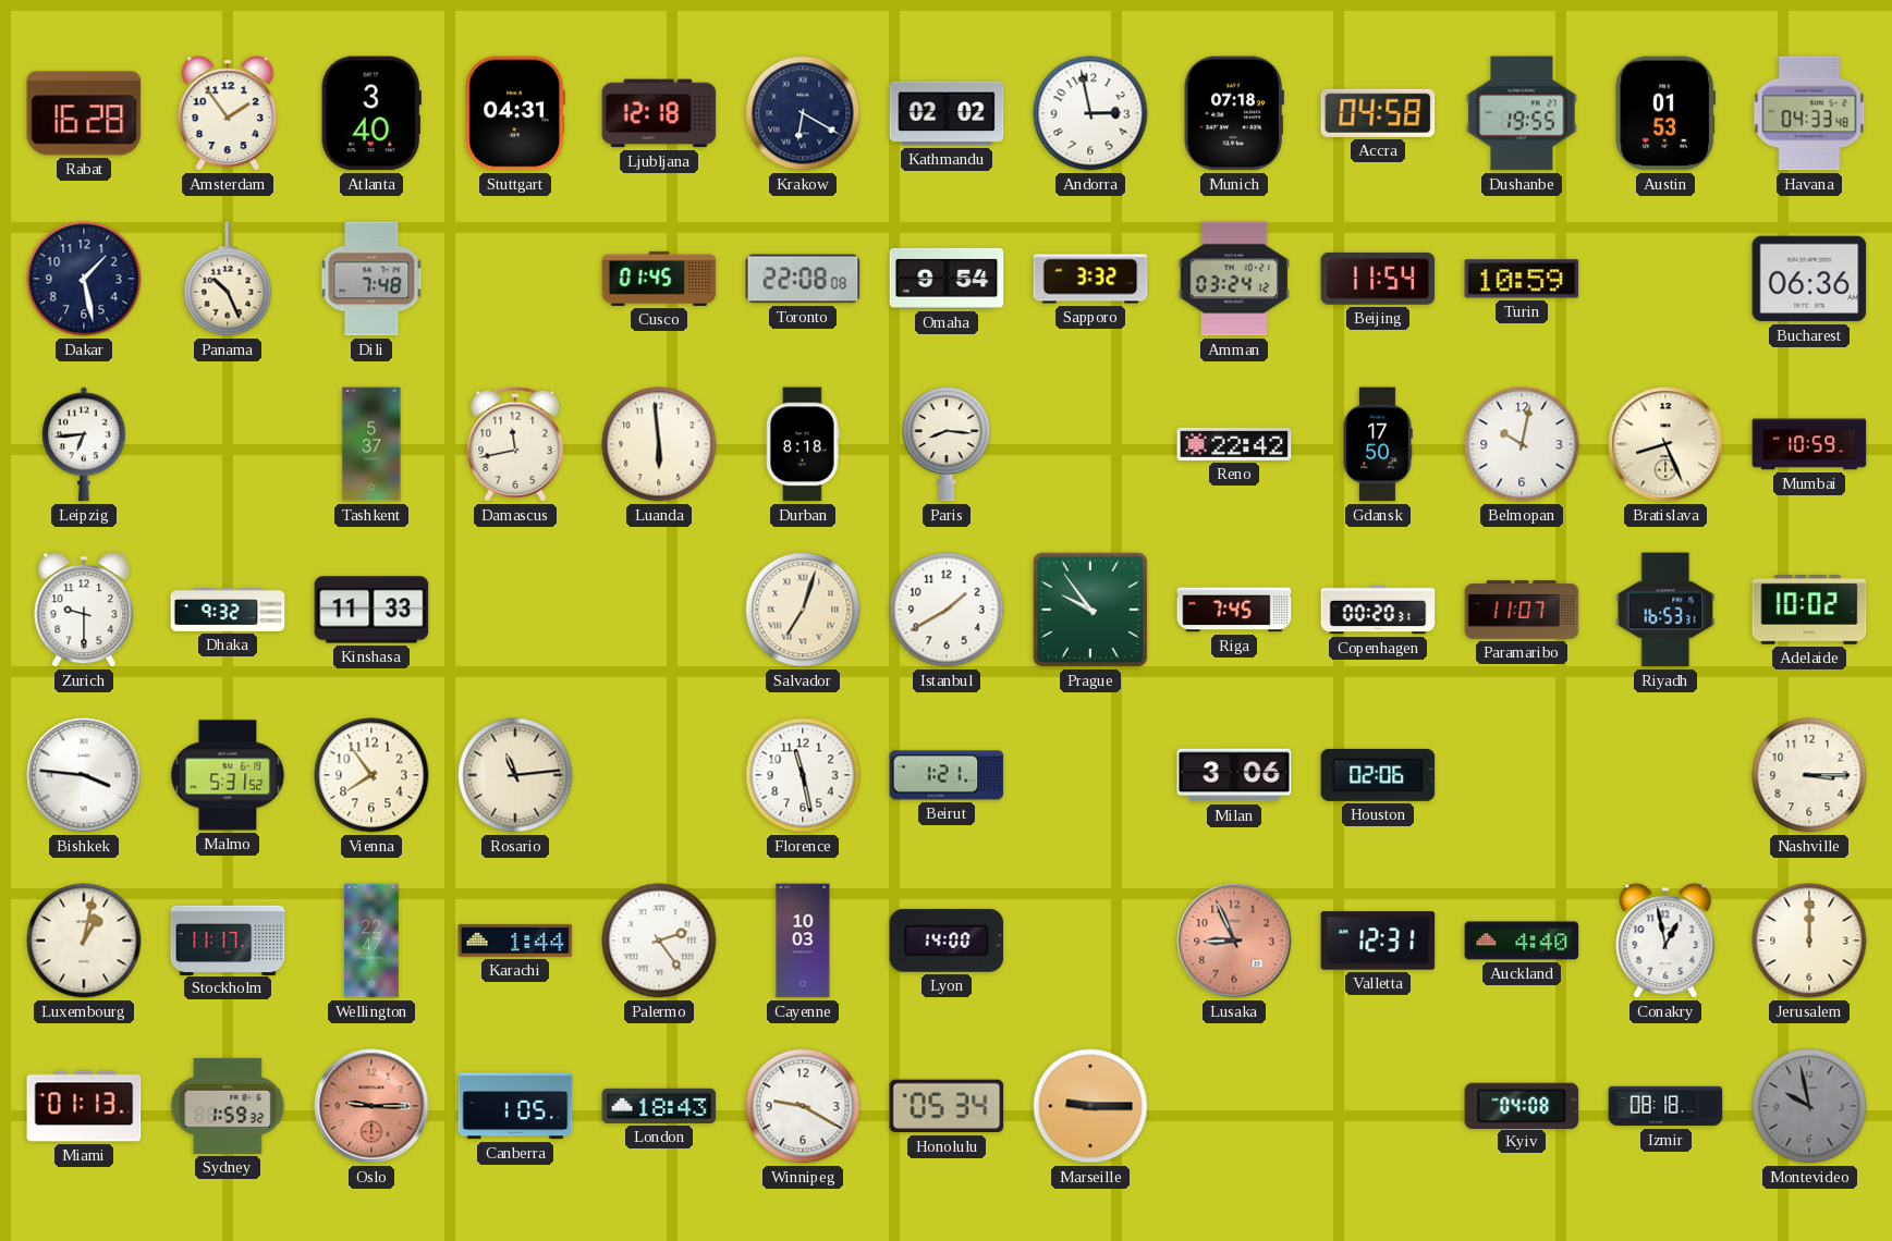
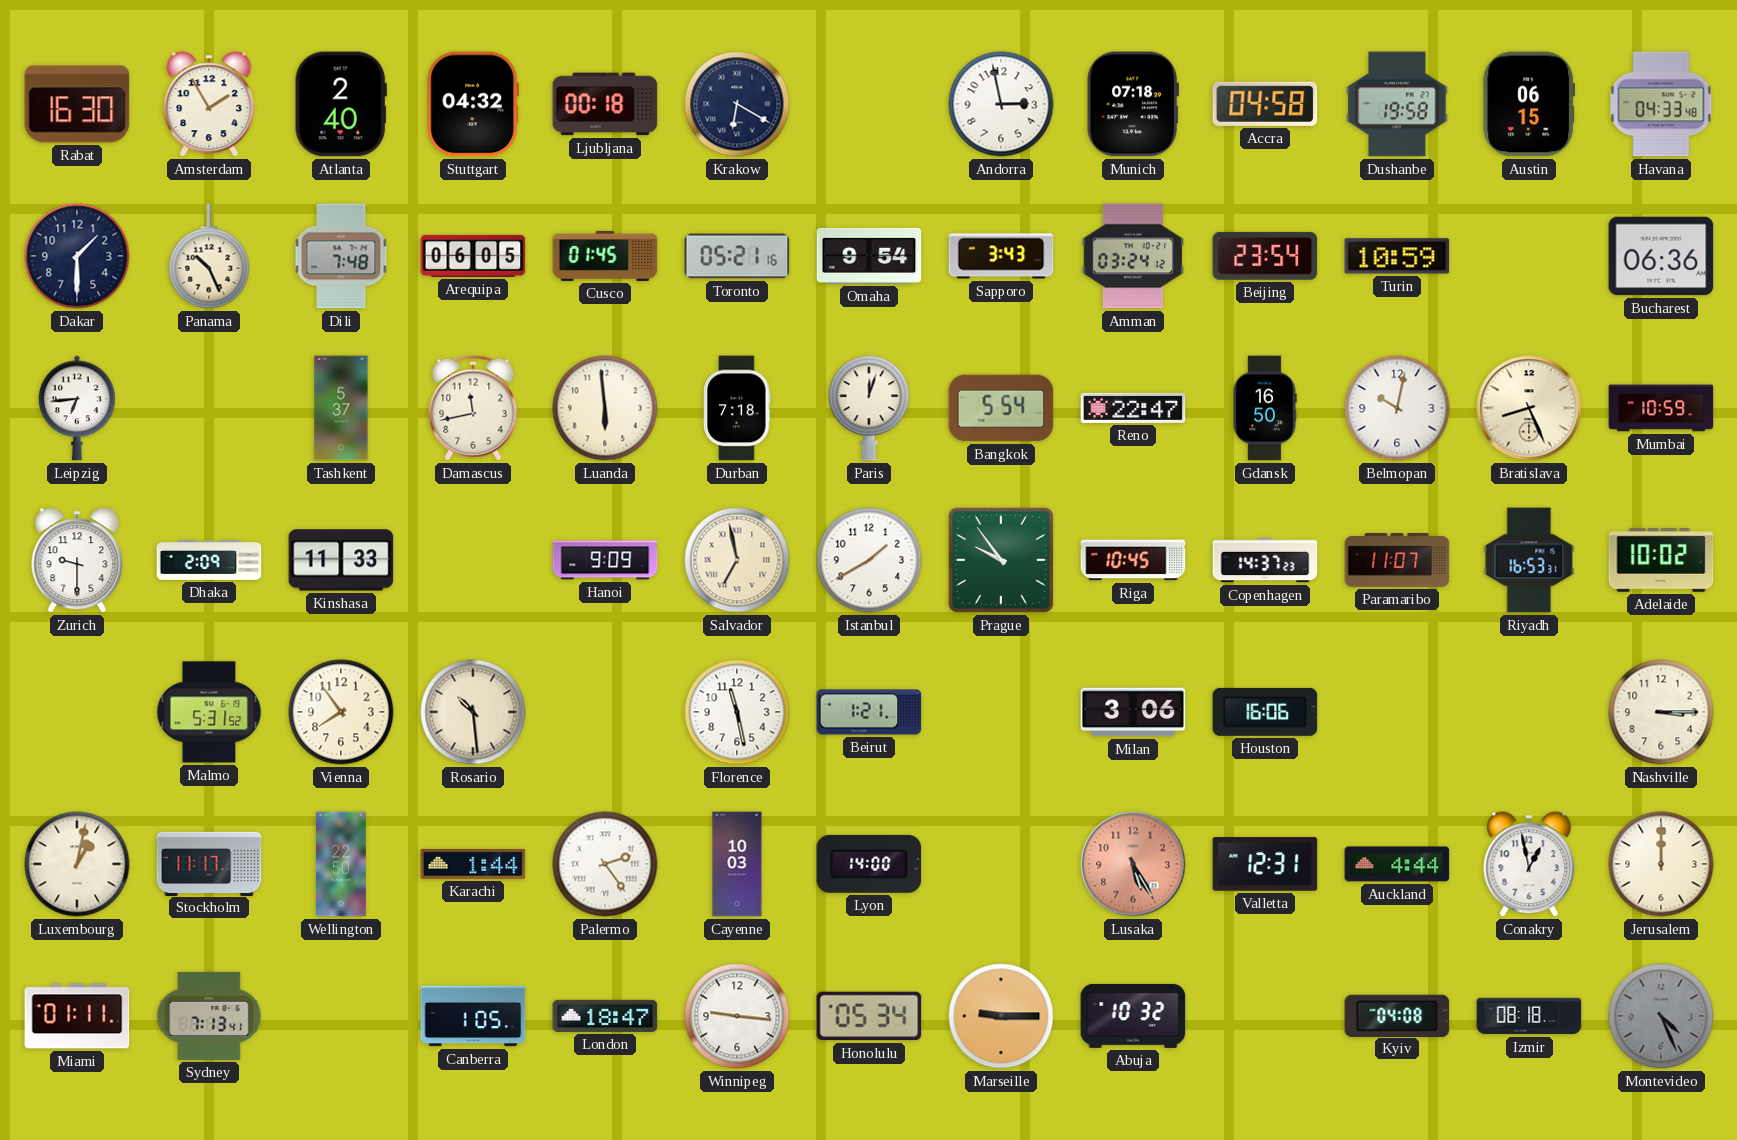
Rabat: 16:28 -> 16:30
Amsterdam: 1:54 -> 1:55
Atlanta: 3:40 -> 2:40
Stuttgart: 04:31 -> 04:32
Ljubljana: 12:18 -> 00:18
Kathmandu: 02:02 -> none
Dushanbe: 19:55 -> 19:58
Austin: 01:53 -> 06:15
Dakar: 1:28 -> 1:30
Arequipa: none -> 06:05
Toronto: 22:08 -> 05:21
Sapporo: 3:32 -> 3:43
Beijing: 11:54 -> 23:54
Durban: 8:18 -> 7:18
Paris: 8:16 -> 12:03
Bangkok: none -> 5:54
Reno: 22:42 -> 22:47
Gdansk: 17:50 -> 16:50
Dhaka: 9:32 -> 2:09
Hanoi: none -> 9:09
Salvador: 7:03 -> 6:58
Riga: 7:45 -> 10:45
Copenhagen: 00:20 -> 14:37
Bishkek: 3:46 -> none
Rosario: 11:14 -> 10:29
Houston: 02:06 -> 16:06
Wellington: 22:47 -> 22:50
Lusaka: 8:56 -> 5:25
Auckland: 4:40 -> 4:44
Miami: 01:13 -> 01:11
Sydney: 1:59 -> 7:13
Oslo: 9:15 -> none
London: 18:43 -> 18:47
Winnipeg: 9:20 -> 9:16
Abuja: none -> 10:32
Montevideo: 9:58 -> 4:26
